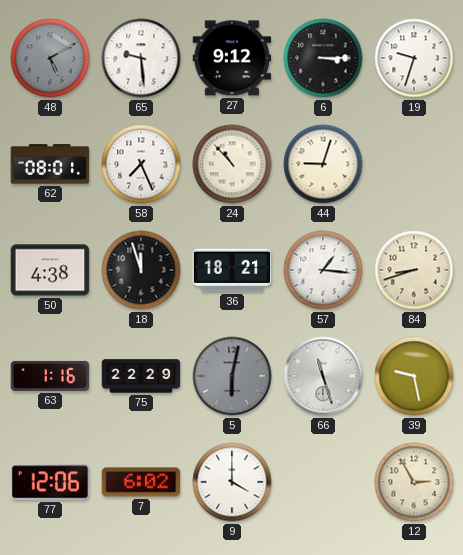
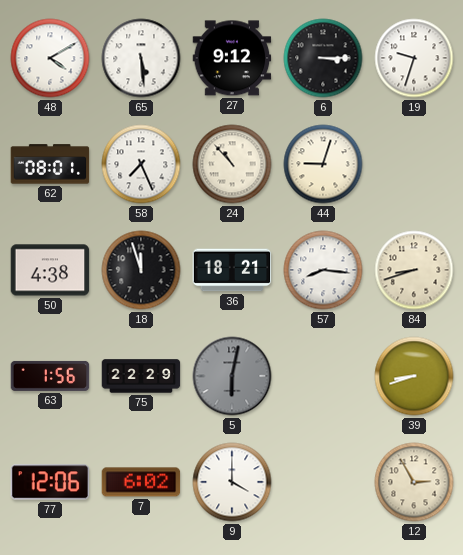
48: 5:10 -> 4:10
48 dial: grey -> white
65: 9:29 -> 5:29
57: 1:16 -> 8:16
63: 1:16 -> 1:56
66: 11:27 -> none
39: 9:28 -> 8:42
